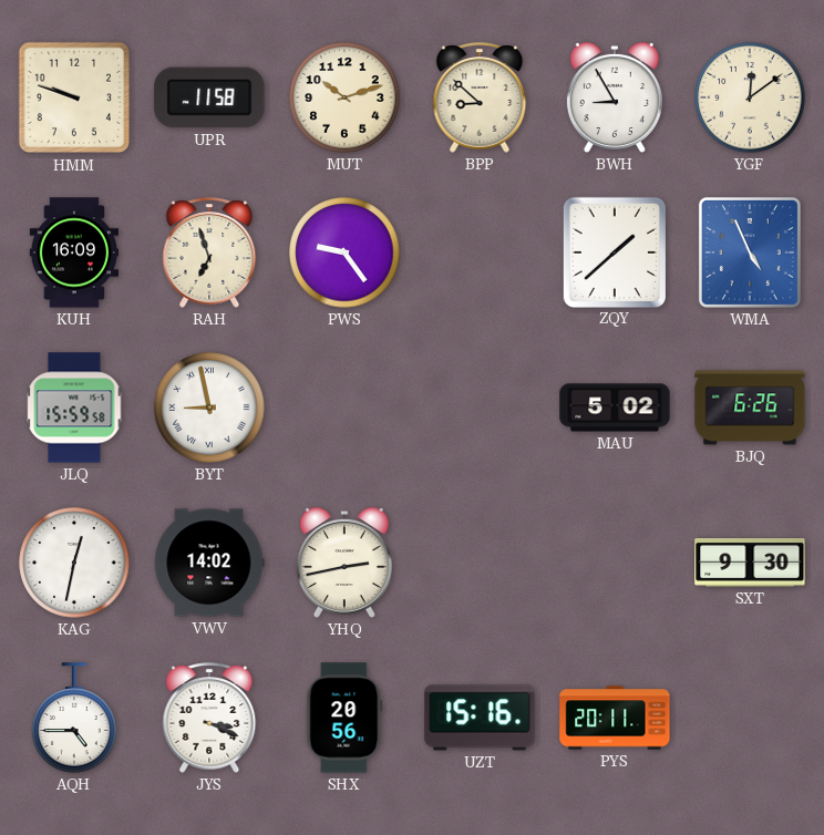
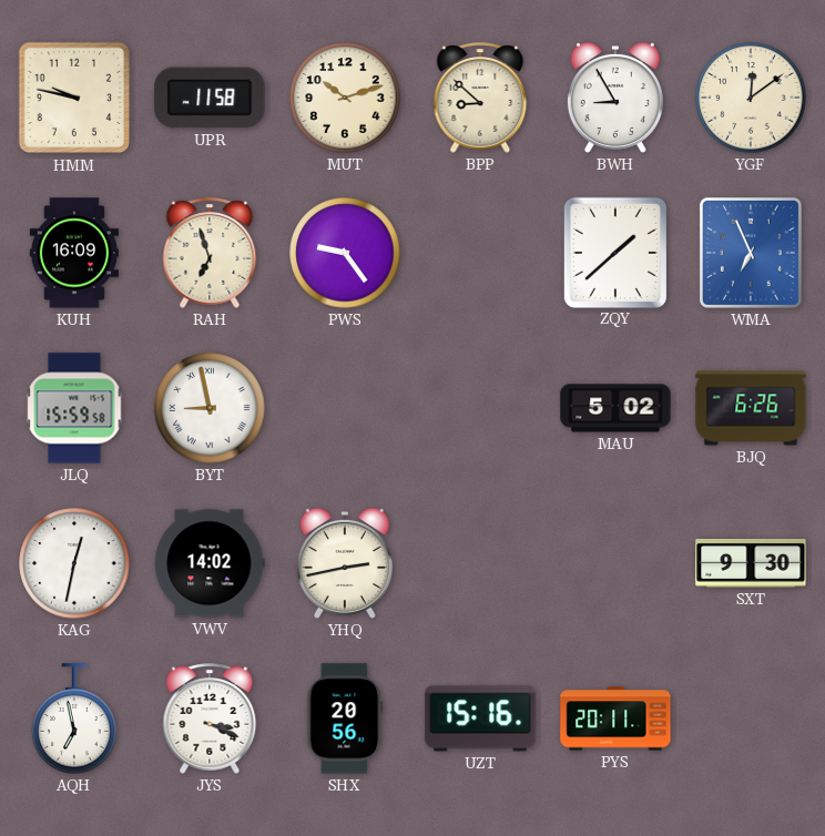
HMM: 9:48 -> 9:47
WMA: 4:56 -> 6:56
AQH: 4:45 -> 6:58
